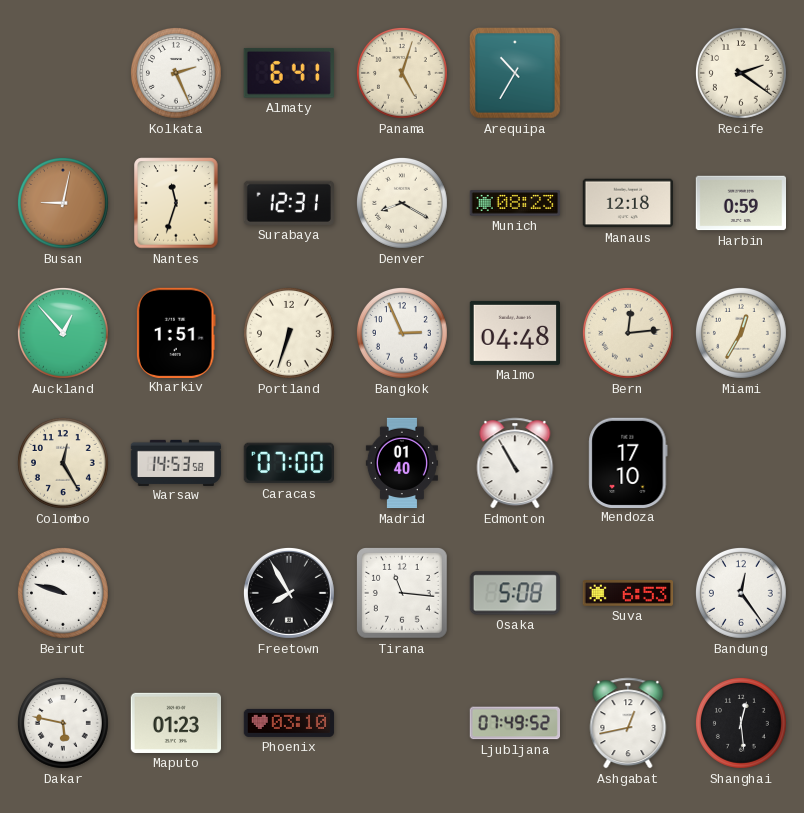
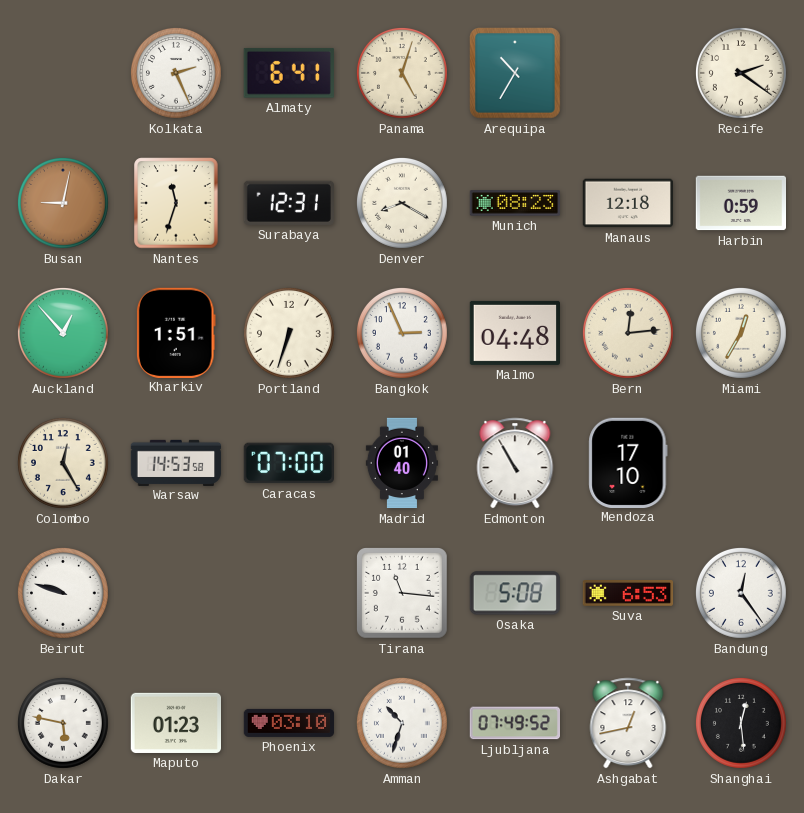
Freetown: 7:55 -> none
Amman: none -> 10:33
